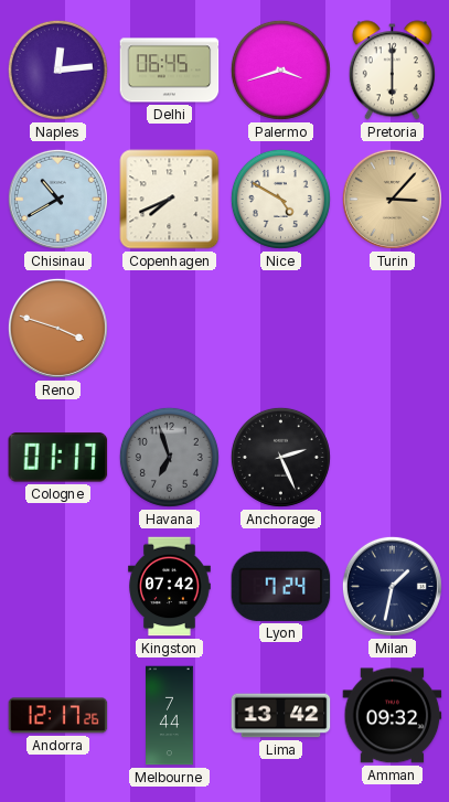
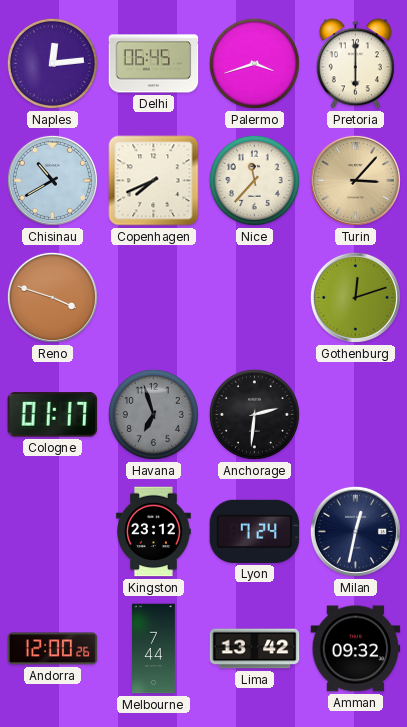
Nice: 4:50 -> 11:37
Gothenburg: none -> 12:12
Anchorage: 2:26 -> 2:31
Kingston: 07:42 -> 23:12
Milan: 1:32 -> 12:32
Andorra: 12:17 -> 12:00
